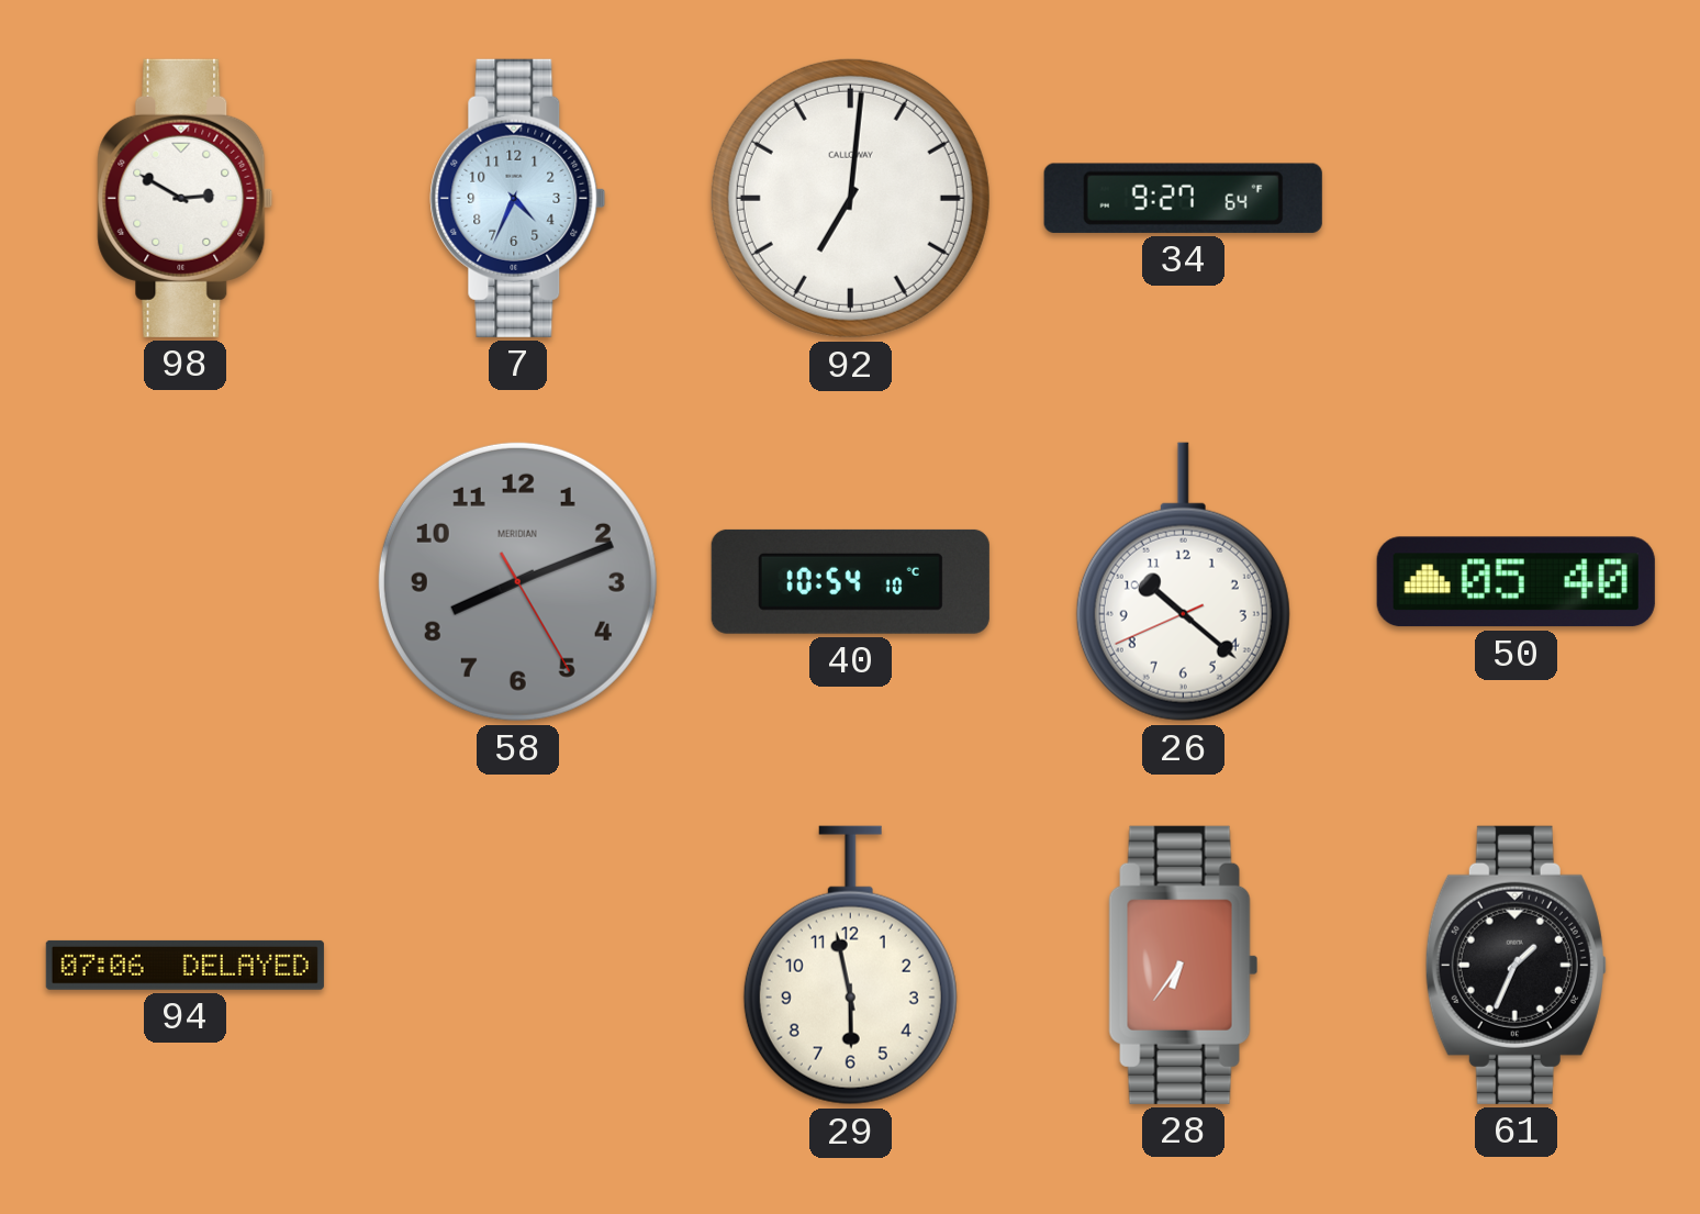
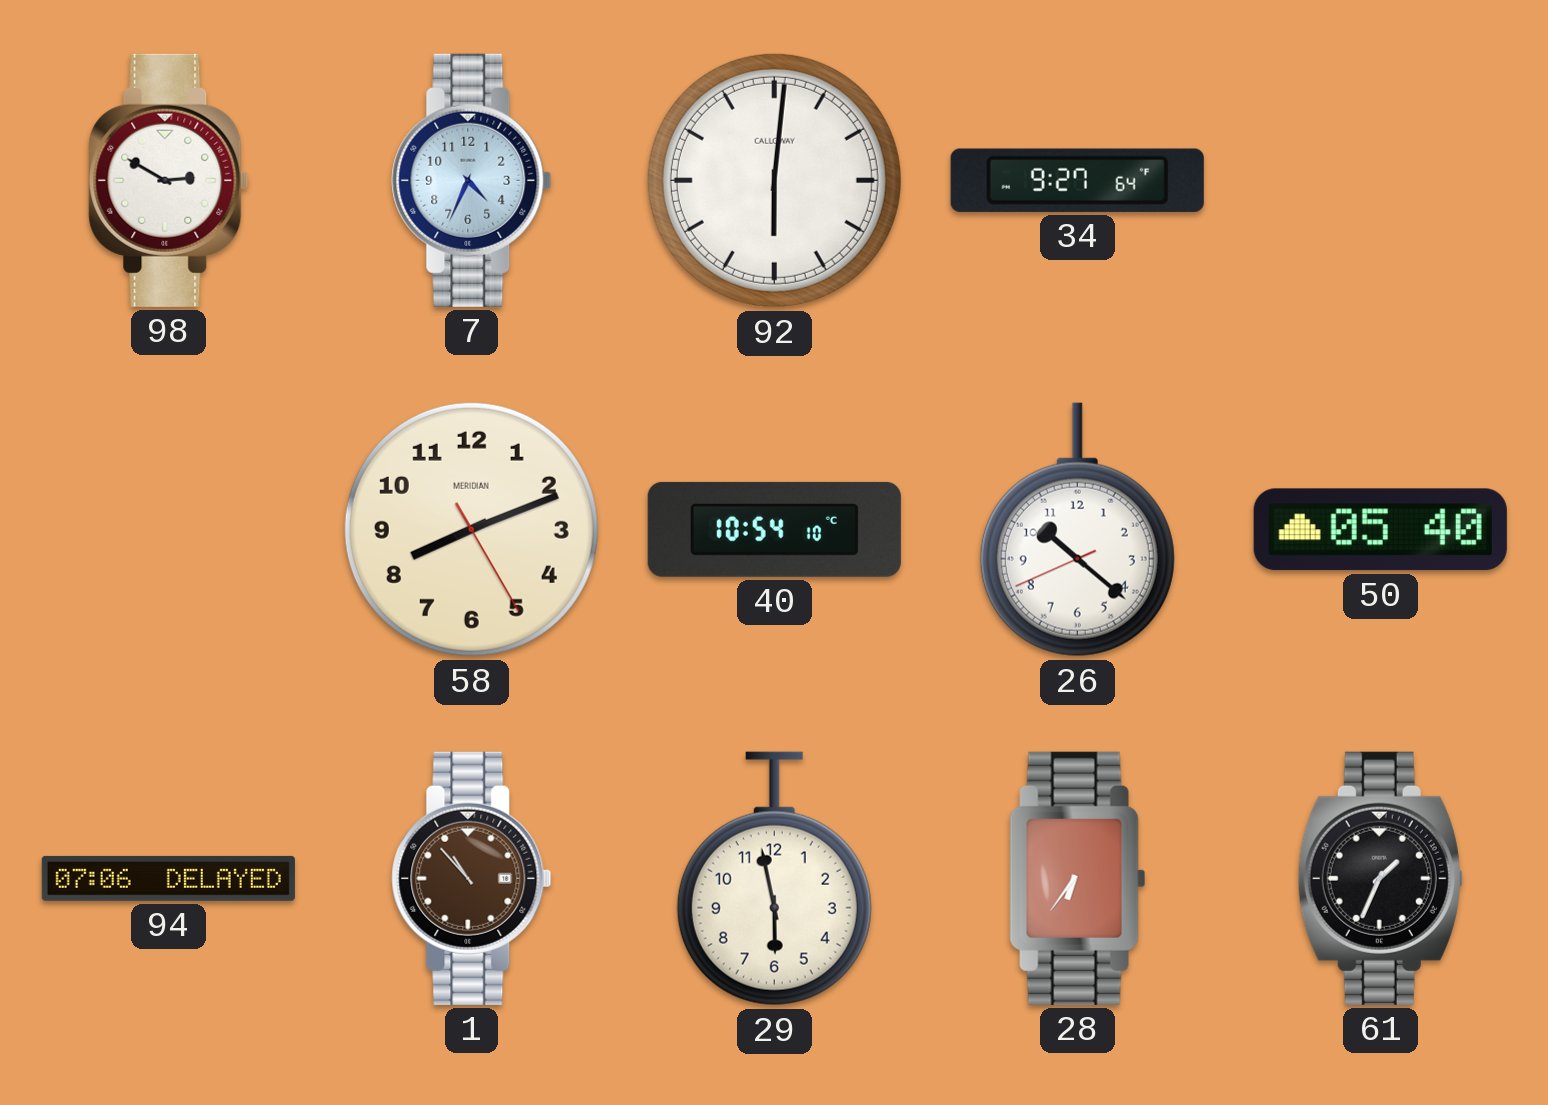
92: 7:01 -> 6:01
58 dial: grey -> cream
1: none -> 10:53
